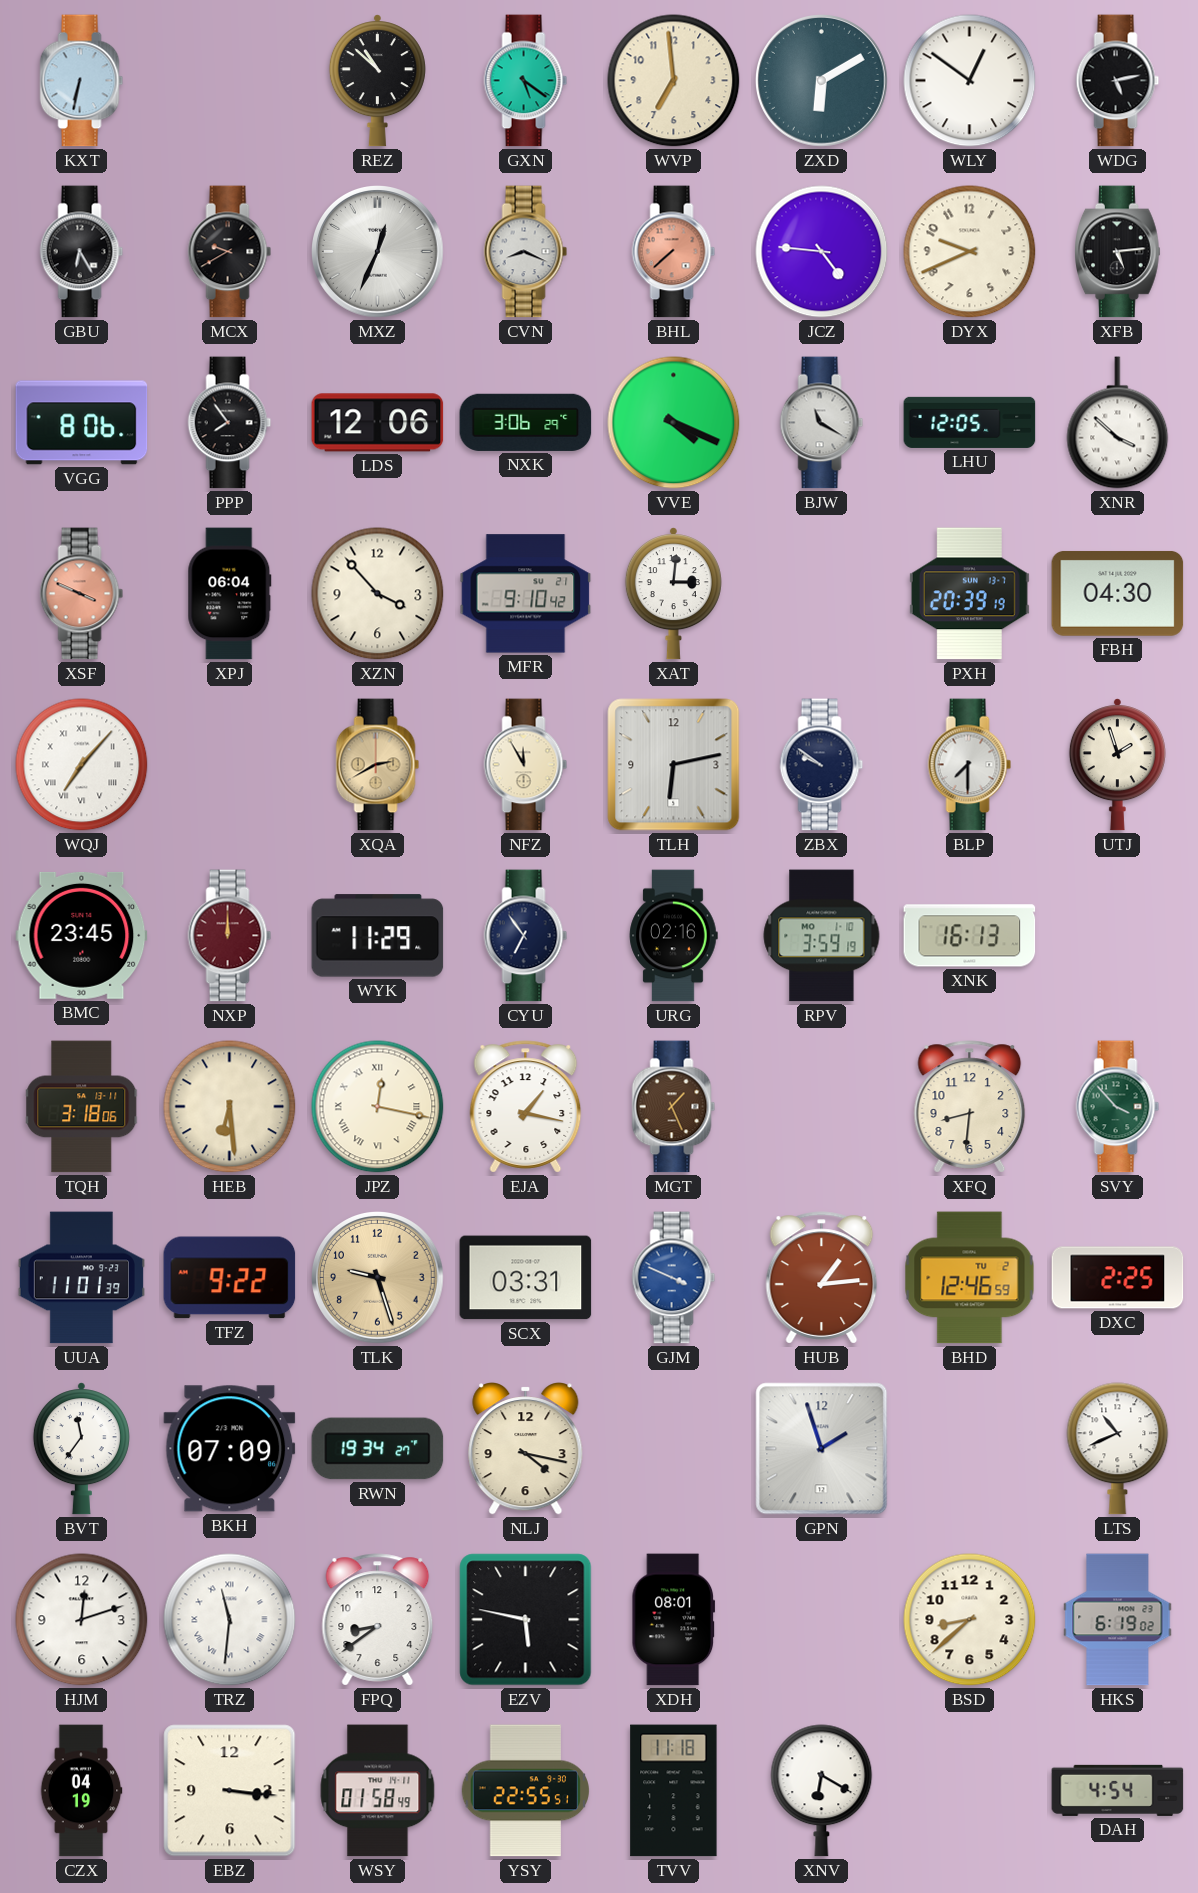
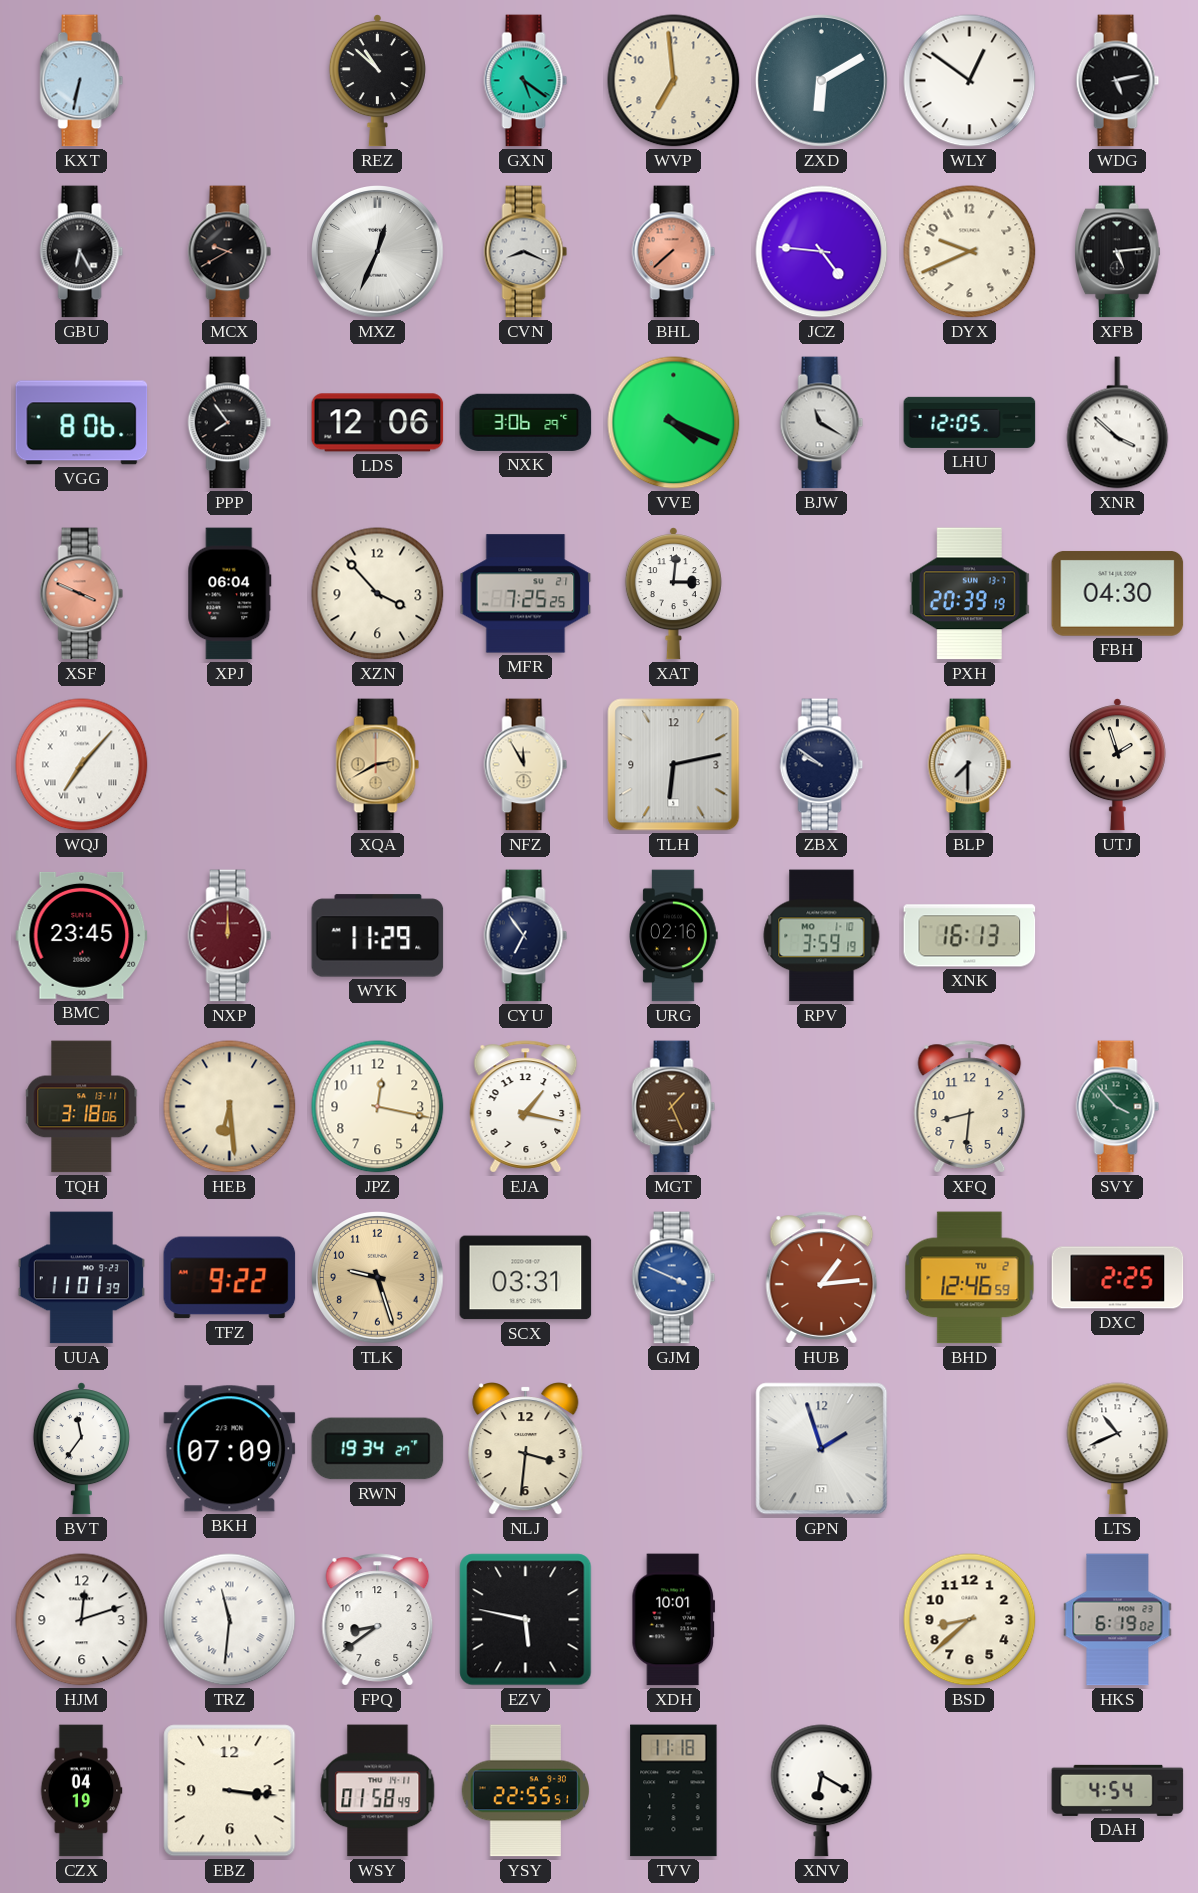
MFR: 9:10 -> 7:25
JPZ numerals: Roman -> Arabic
NLJ: 4:17 -> 3:31
XDH: 08:01 -> 10:01
